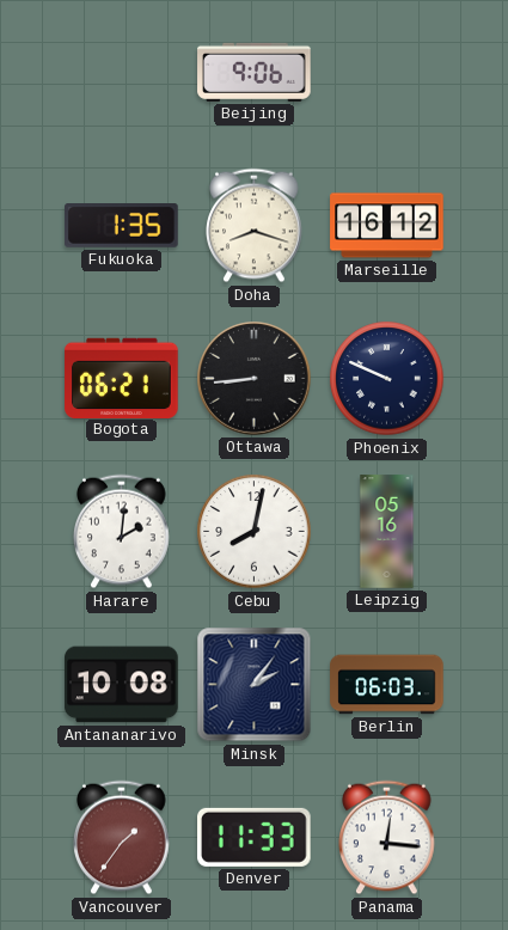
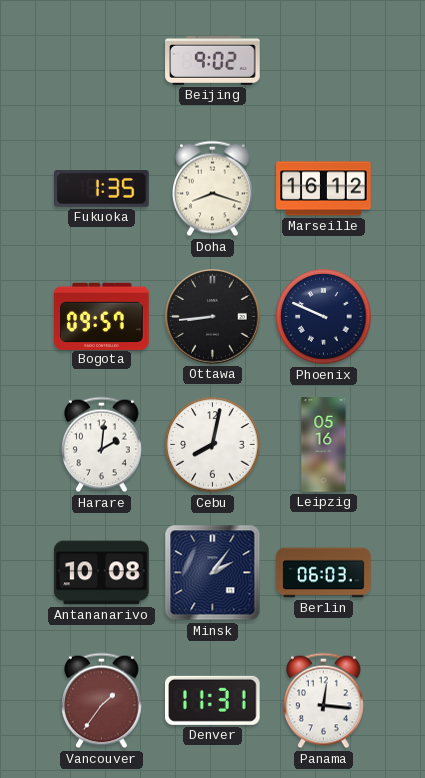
Beijing: 9:06 -> 9:02
Bogota: 06:21 -> 09:57
Denver: 11:33 -> 11:31
